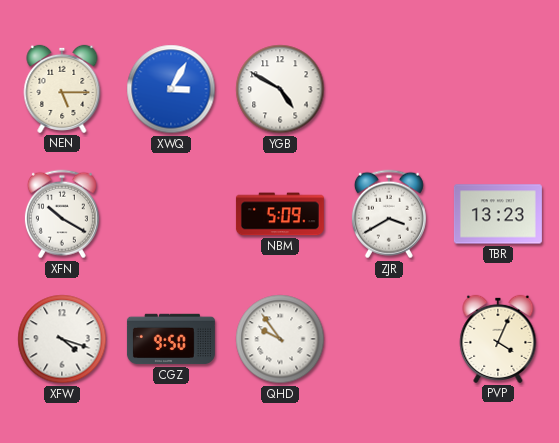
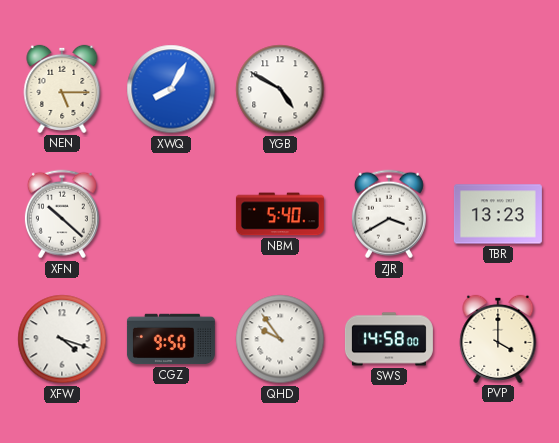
XWQ: 3:05 -> 8:05
XFN: 10:20 -> 10:22
NBM: 5:09 -> 5:40
SWS: none -> 14:58
PVP: 4:04 -> 4:00
